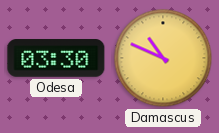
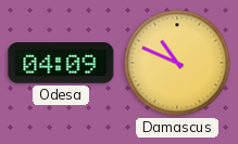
Odesa: 03:30 -> 04:09
